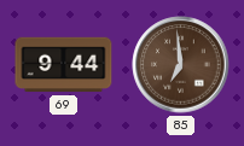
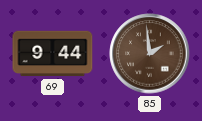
85: 6:59 -> 1:59
